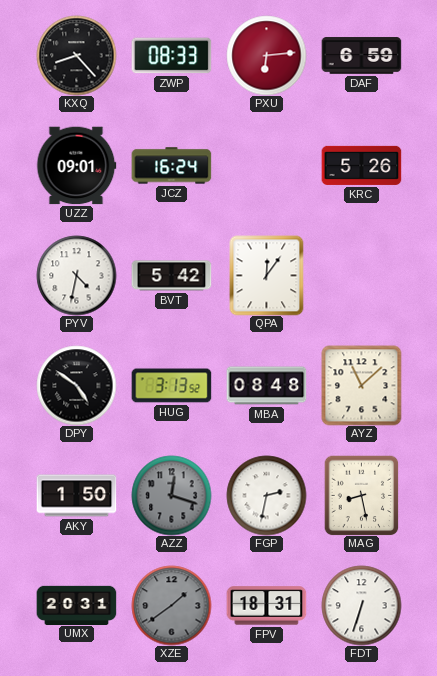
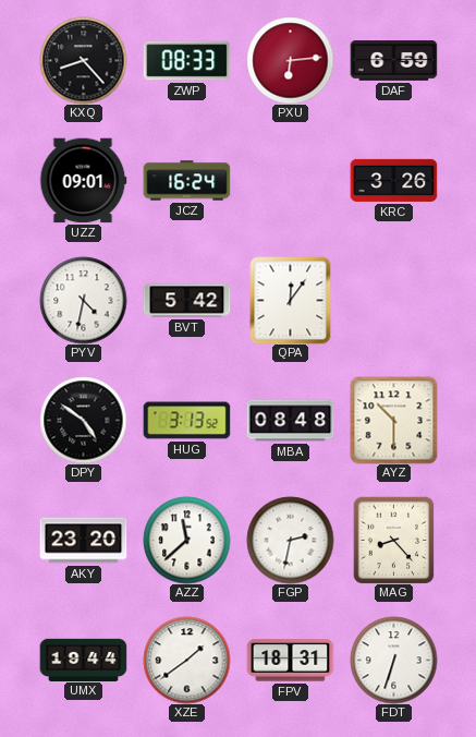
KRC: 5:26 -> 3:26
AYZ: 11:08 -> 10:30
AKY: 1:50 -> 23:20
AZZ: 12:18 -> 11:38
AZZ dial: grey -> white
MAG: 8:28 -> 8:23
UMX: 20:31 -> 19:44
XZE dial: grey -> white
